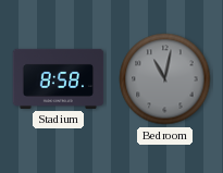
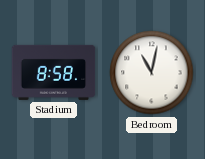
Bedroom dial: grey -> white
